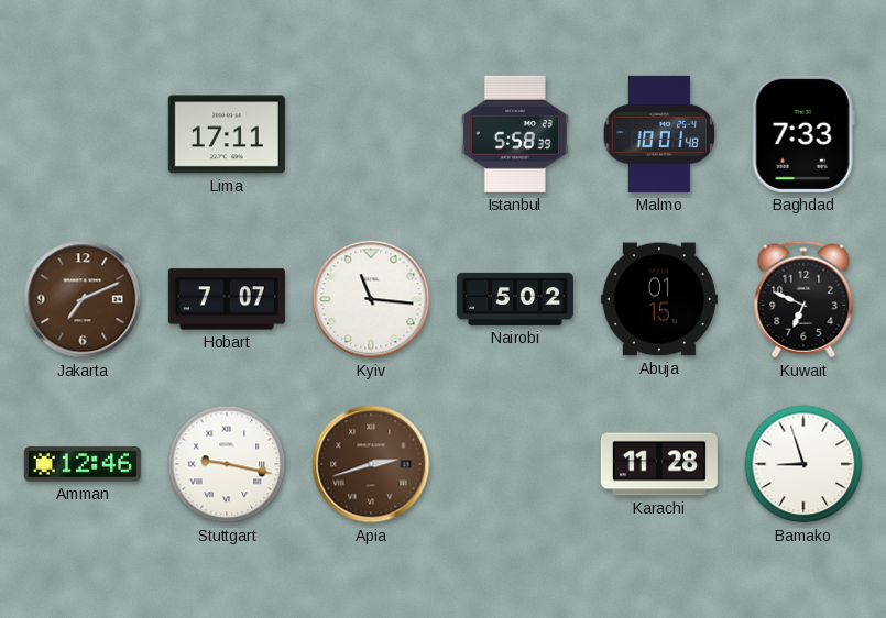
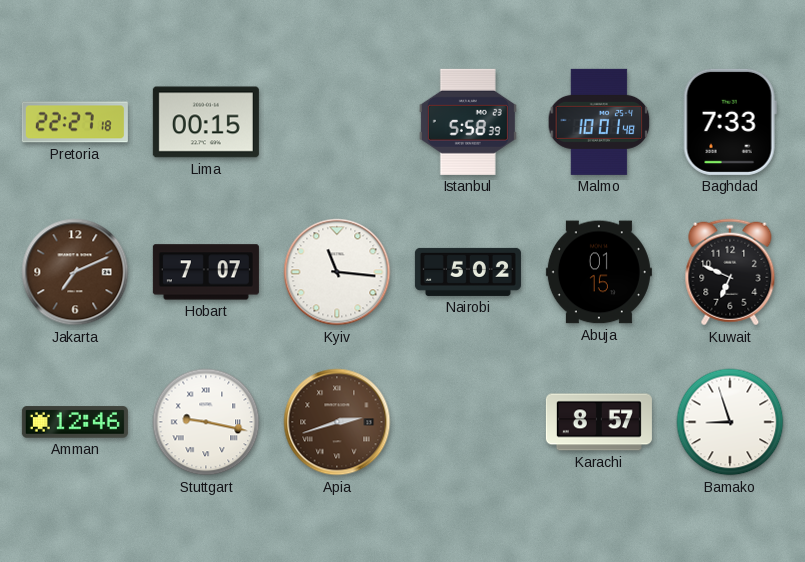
Pretoria: none -> 22:27
Lima: 17:11 -> 00:15
Karachi: 11:28 -> 8:57
